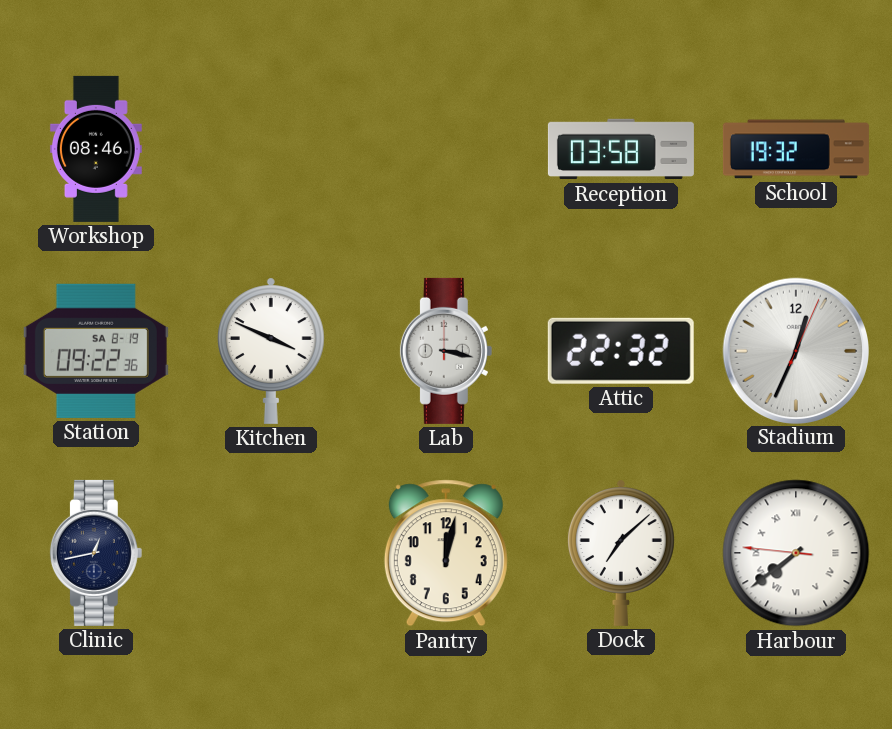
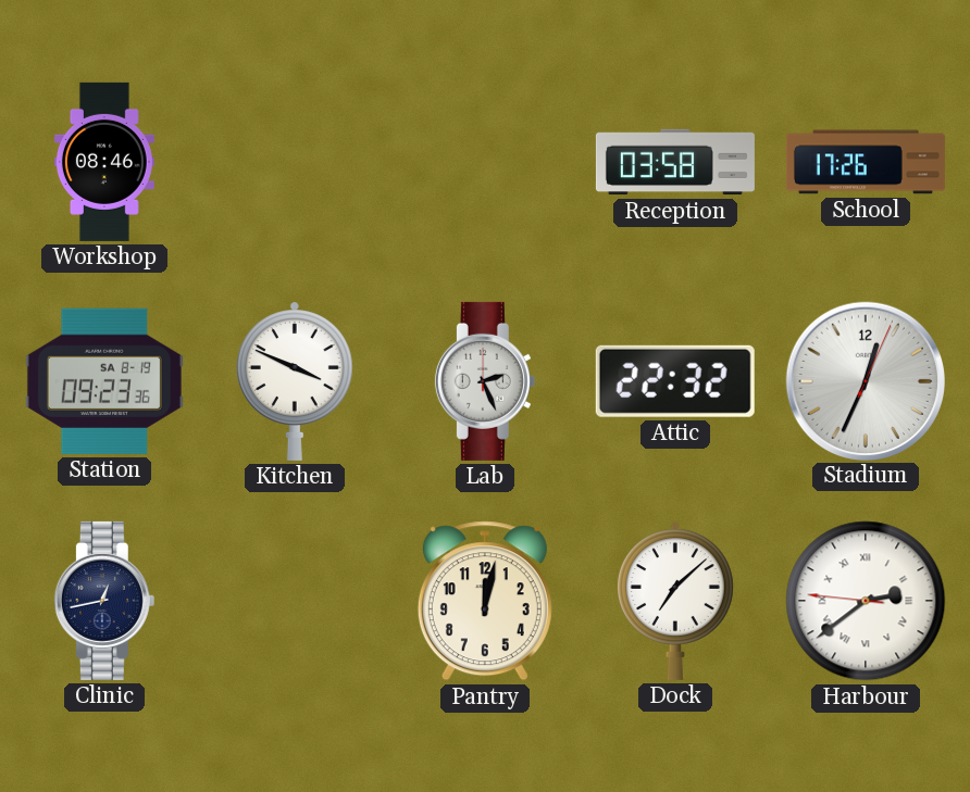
School: 19:32 -> 17:26
Station: 09:22 -> 09:23
Lab: 3:17 -> 2:26
Harbour: 7:38 -> 2:38
